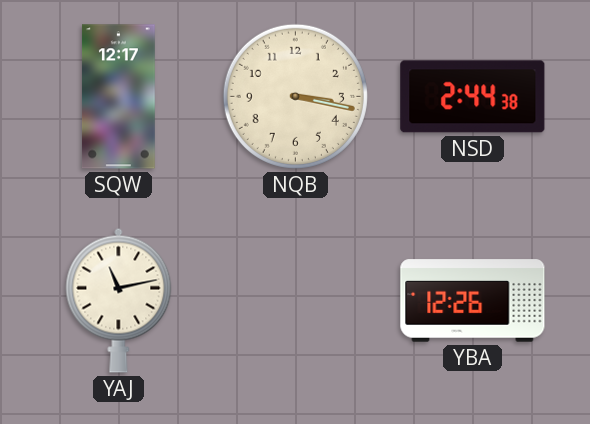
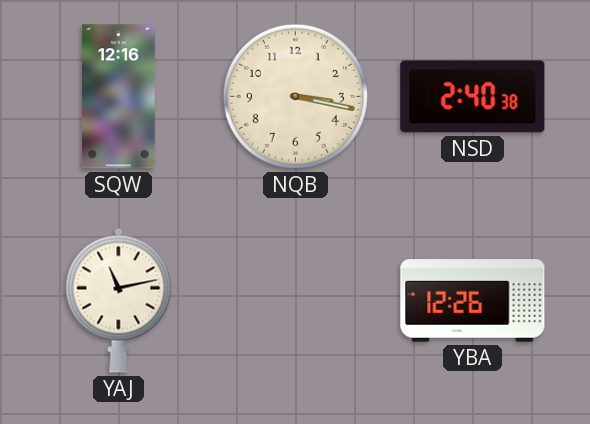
SQW: 12:17 -> 12:16
NSD: 2:44 -> 2:40
